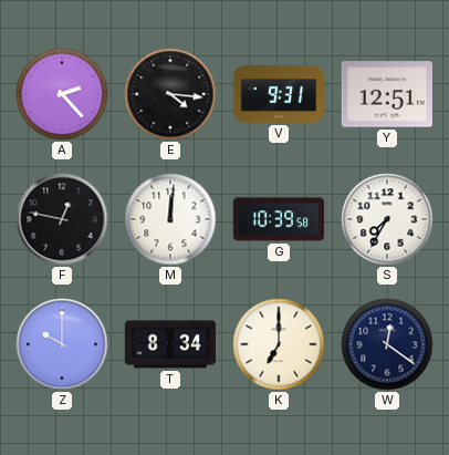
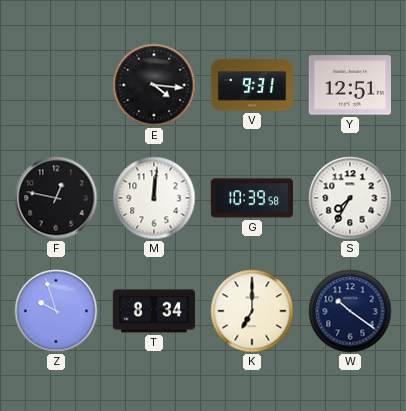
A: 2:23 -> none
Z: 10:00 -> 9:57
W: 12:21 -> 10:21
